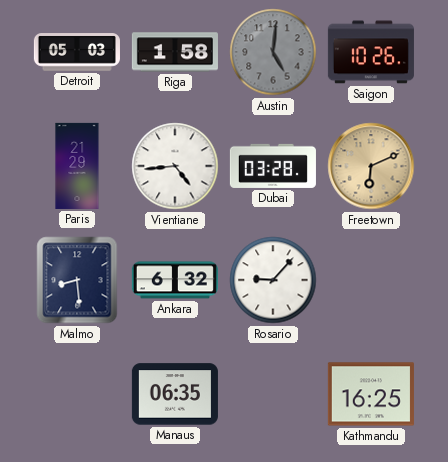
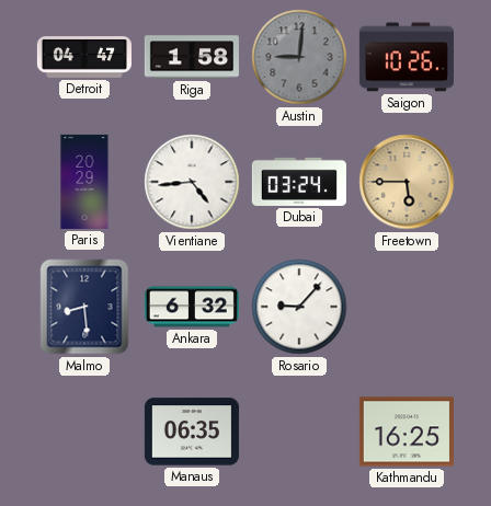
Detroit: 05:03 -> 04:47
Austin: 5:01 -> 9:01
Paris: 21:29 -> 20:29
Dubai: 03:28 -> 03:24
Freetown: 6:11 -> 5:45
